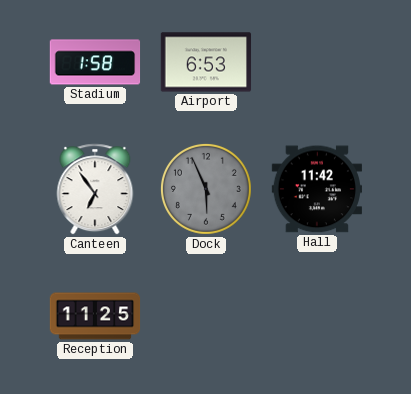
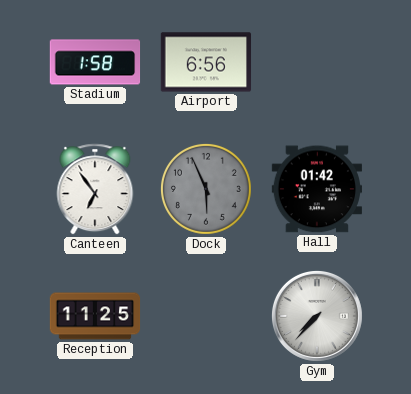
Airport: 6:53 -> 6:56
Hall: 11:42 -> 01:42
Gym: none -> 7:37
